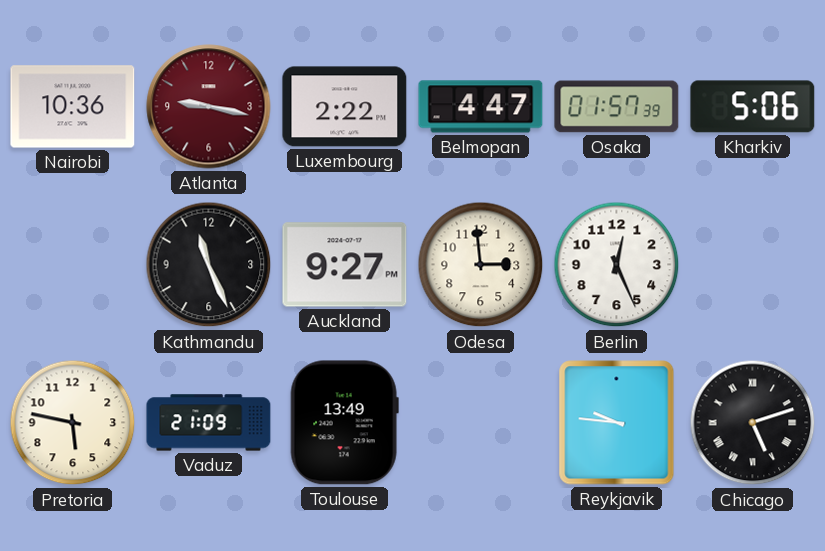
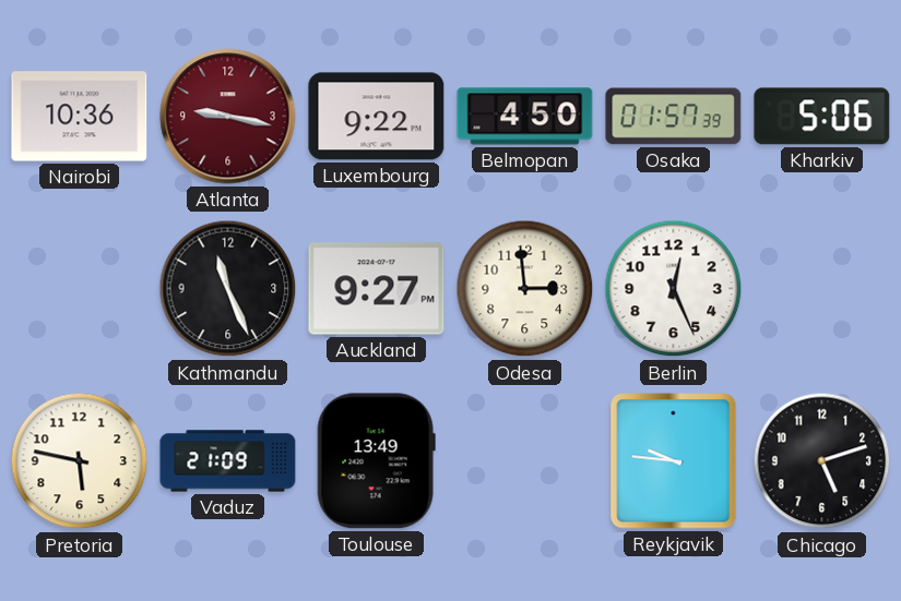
Luxembourg: 2:22 -> 9:22
Belmopan: 4:47 -> 4:50
Chicago numerals: Roman -> Arabic
